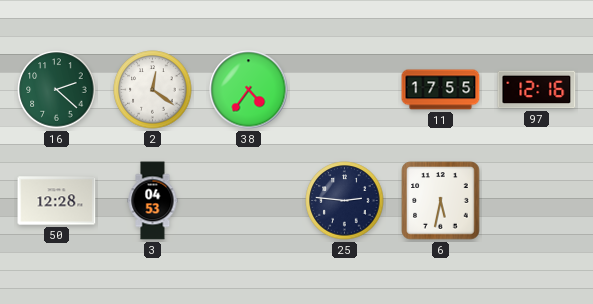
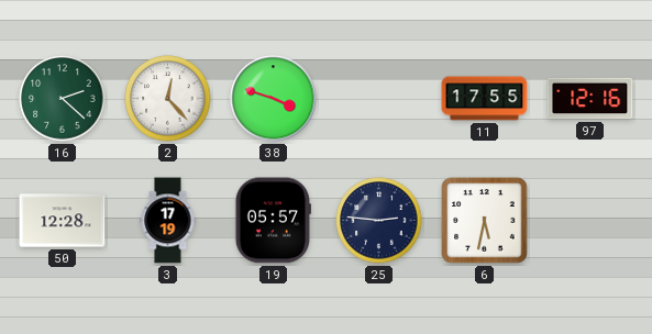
2: 12:21 -> 12:23
38: 4:36 -> 3:48
3: 04:53 -> 17:19
19: none -> 05:57
